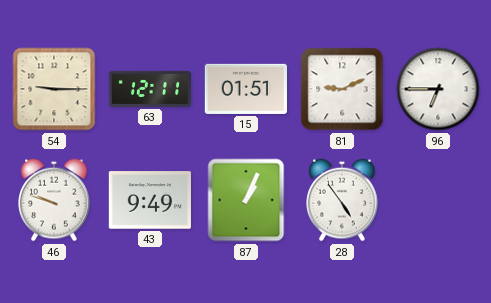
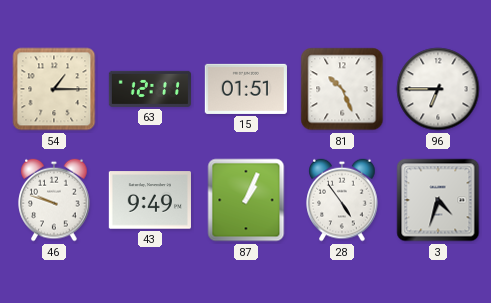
54: 9:15 -> 1:15
81: 9:11 -> 10:26
3: none -> 4:33
